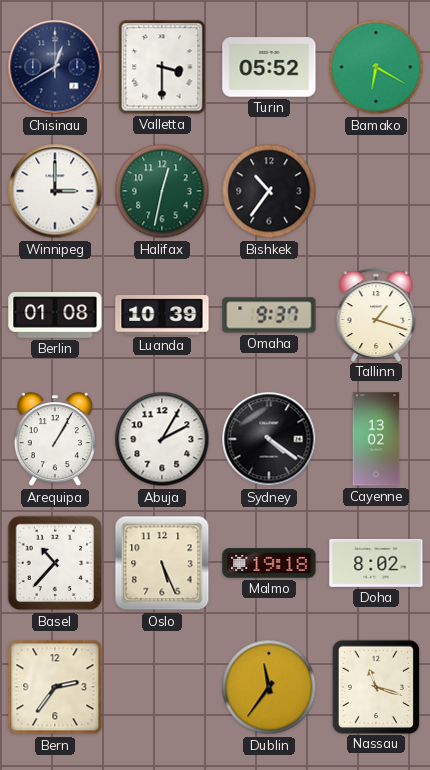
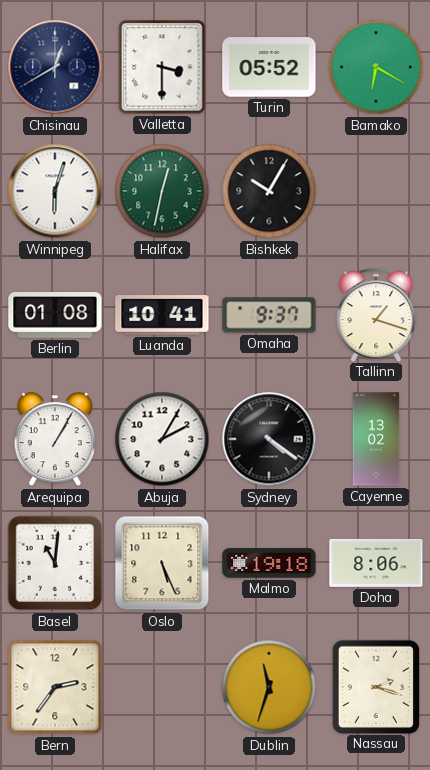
Winnipeg: 3:00 -> 6:03
Bishkek: 10:36 -> 10:05
Luanda: 10:39 -> 10:41
Basel: 10:37 -> 11:01
Doha: 8:02 -> 8:06
Dublin: 11:36 -> 11:33
Nassau: 11:18 -> 2:18
